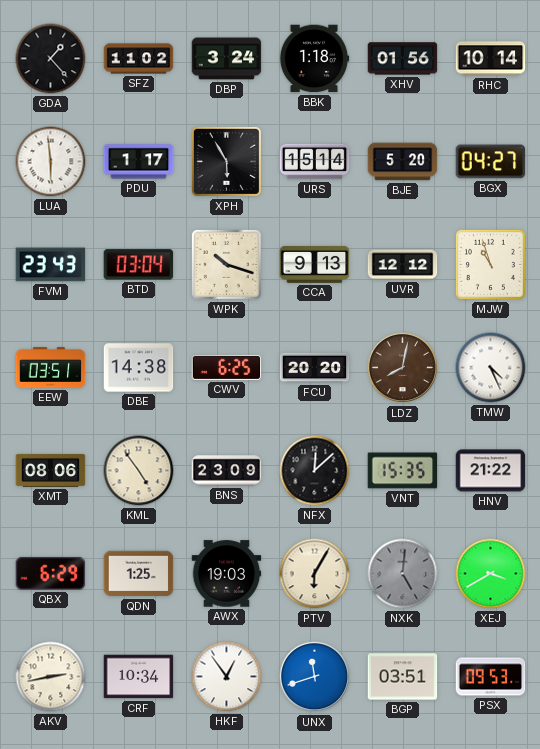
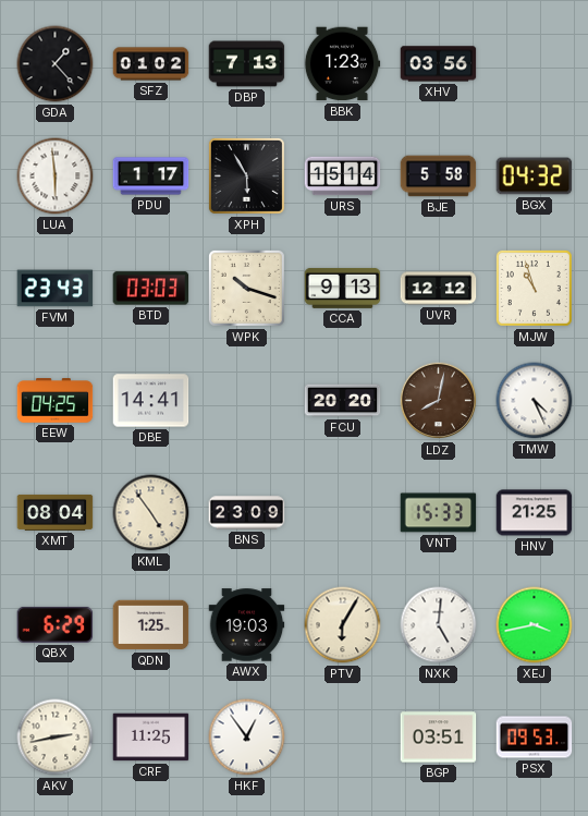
SFZ: 11:02 -> 01:02
DBP: 3:24 -> 7:13
BBK: 1:18 -> 1:23
XHV: 01:56 -> 03:56
RHC: 10:14 -> none
BJE: 5:20 -> 5:58
BGX: 04:27 -> 04:32
BTD: 03:04 -> 03:03
EEW: 03:51 -> 04:25
DBE: 14:38 -> 14:41
CWV: 6:25 -> none
XMT: 08:06 -> 08:04
NFX: 12:08 -> none
VNT: 15:35 -> 15:33
HNV: 21:22 -> 21:25
NXK dial: grey -> white
XEJ: 3:40 -> 3:43
CRF: 10:34 -> 11:25
UNX: 11:42 -> none
